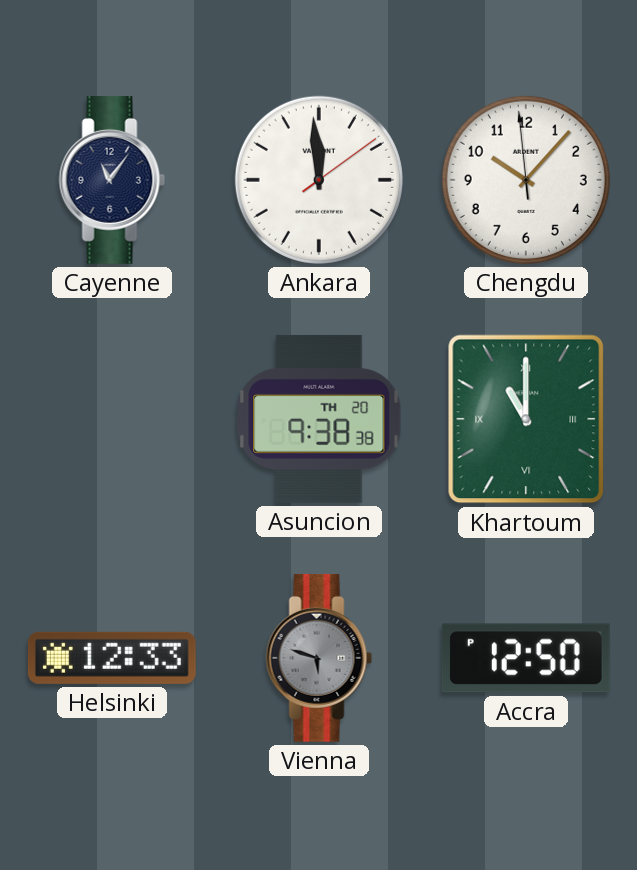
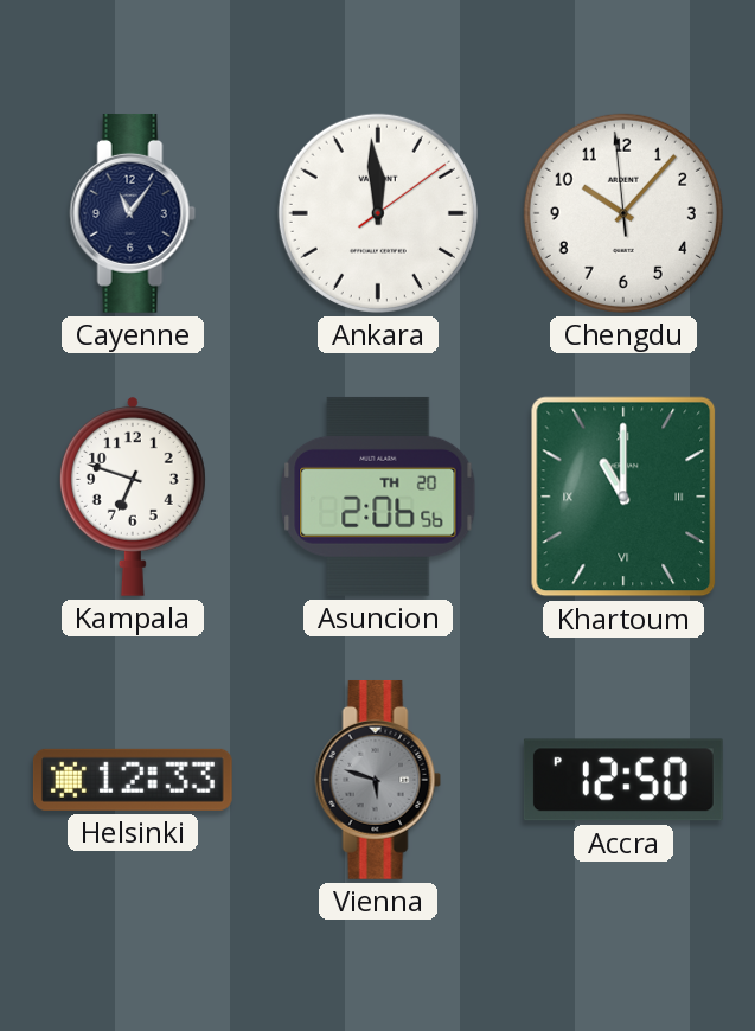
Kampala: none -> 6:48
Asuncion: 9:38 -> 2:06
